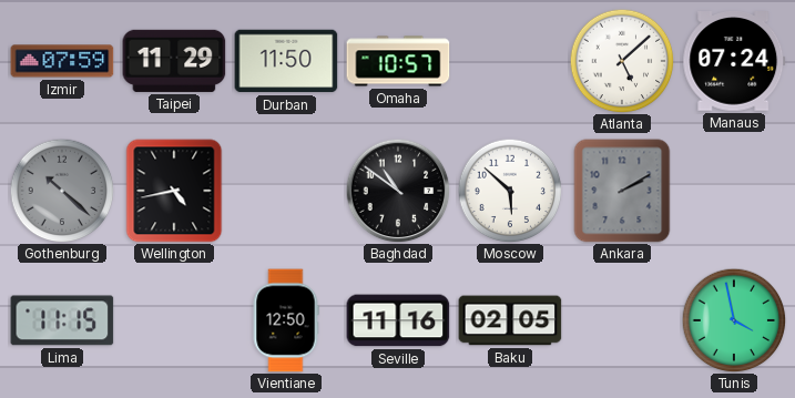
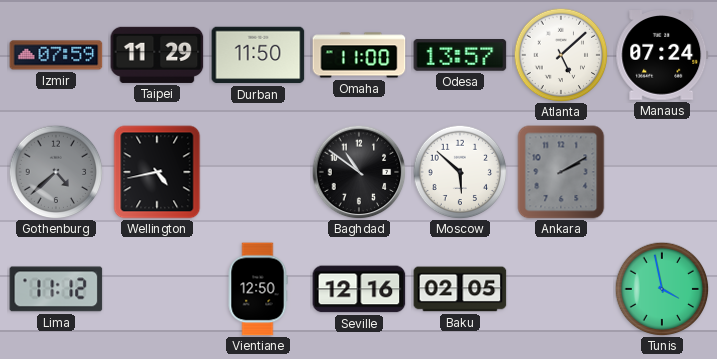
Omaha: 10:57 -> 11:00
Odesa: none -> 13:57
Gothenburg: 10:22 -> 4:38
Lima: 11:15 -> 11:12
Seville: 11:16 -> 12:16
